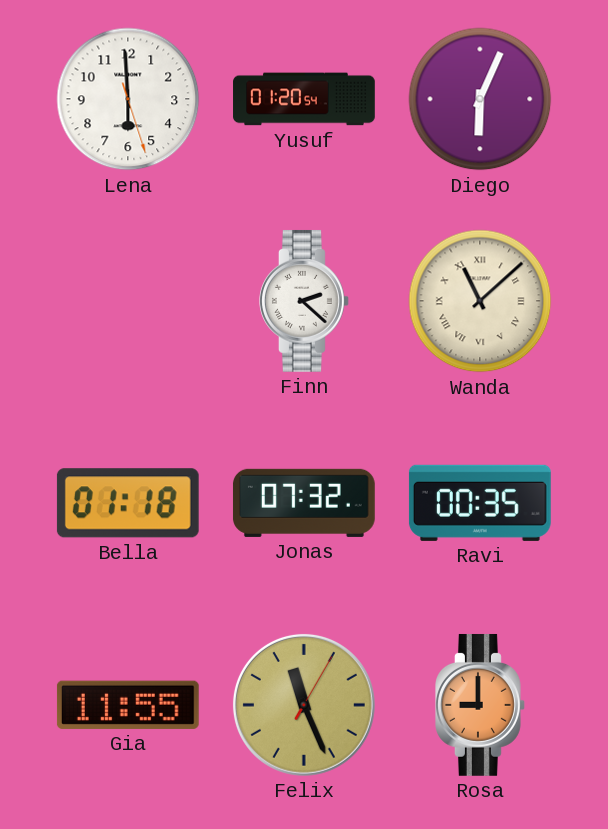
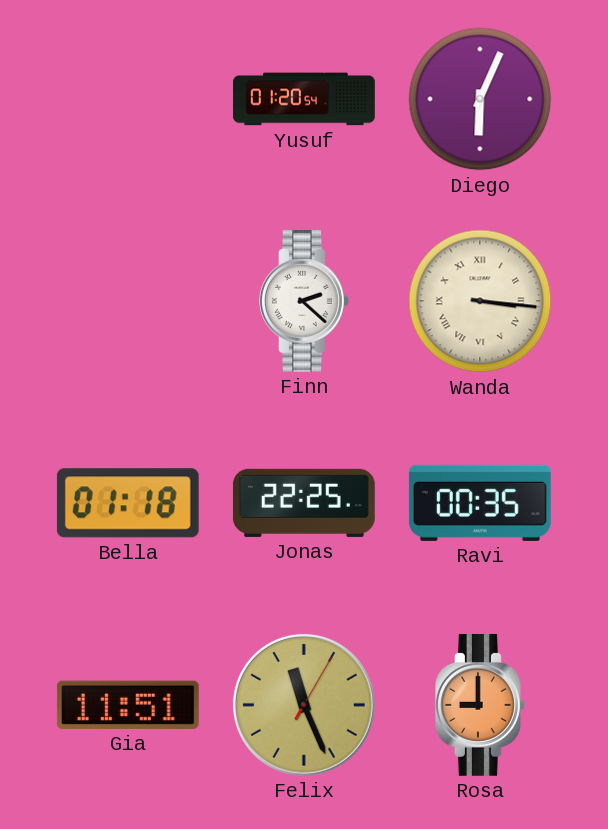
Lena: 5:59 -> none
Wanda: 11:08 -> 3:16
Jonas: 07:32 -> 22:25
Gia: 11:55 -> 11:51
